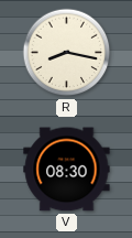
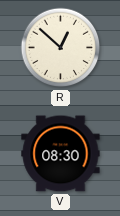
R: 8:17 -> 12:52
